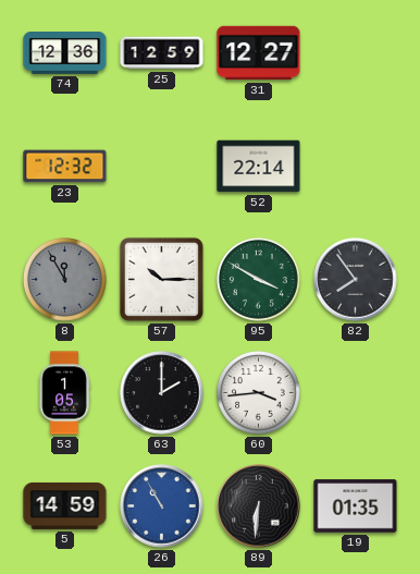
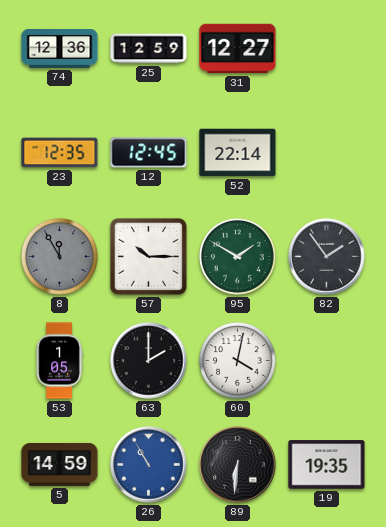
23: 12:32 -> 12:35
12: none -> 12:45
95: 3:50 -> 1:50
82: 7:54 -> 1:54
60: 3:44 -> 4:02
19: 01:35 -> 19:35
